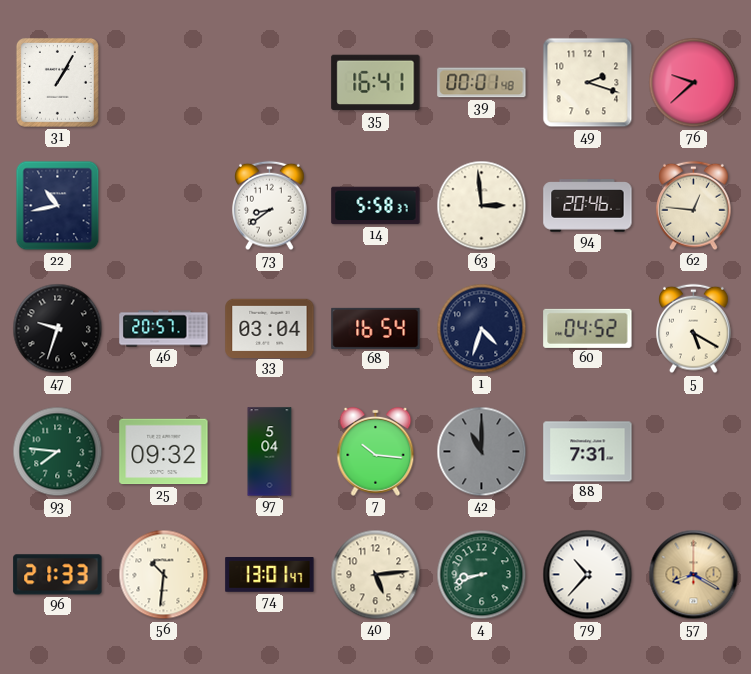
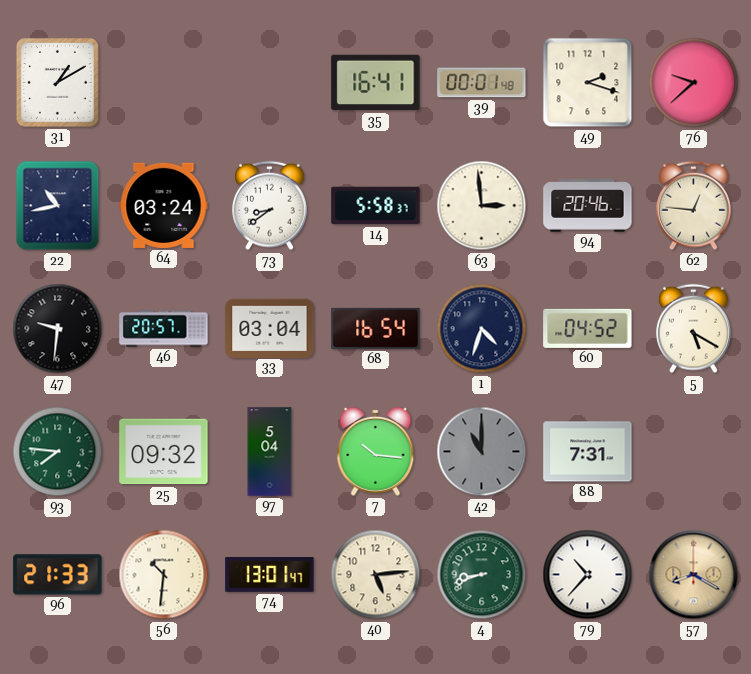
31: 1:05 -> 1:10
64: none -> 03:24
47: 9:33 -> 9:31
